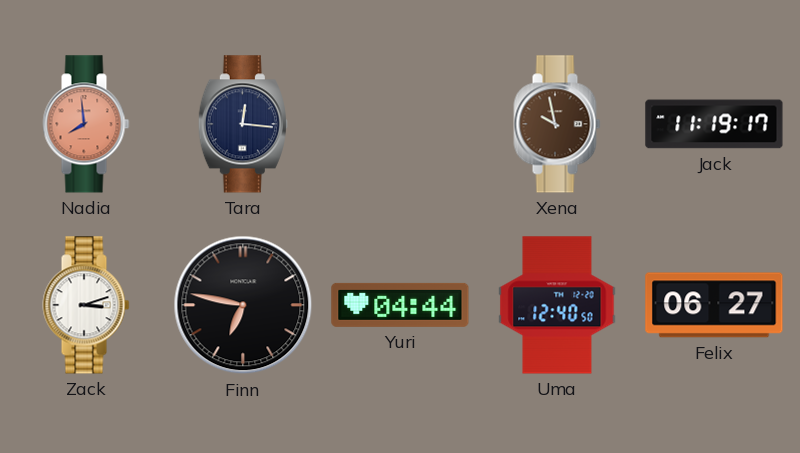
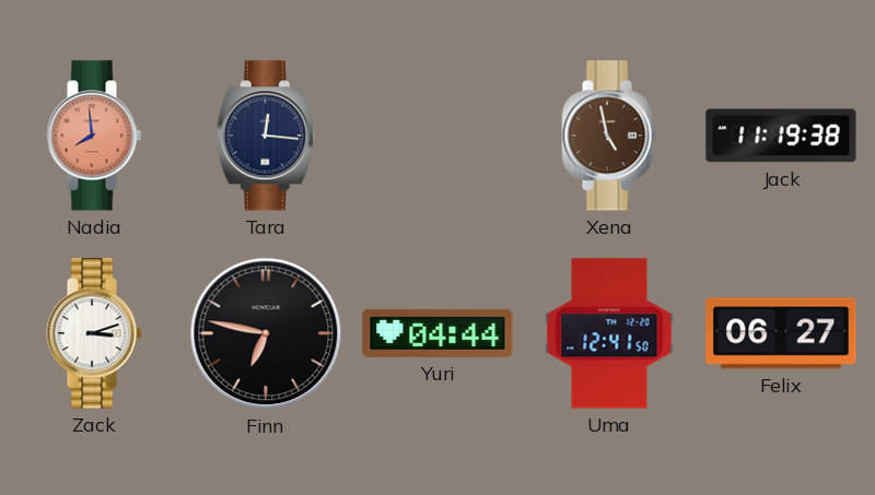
Xena: 9:58 -> 4:58
Jack: 11:19:17 -> 11:19:38
Uma: 12:40 -> 12:41
